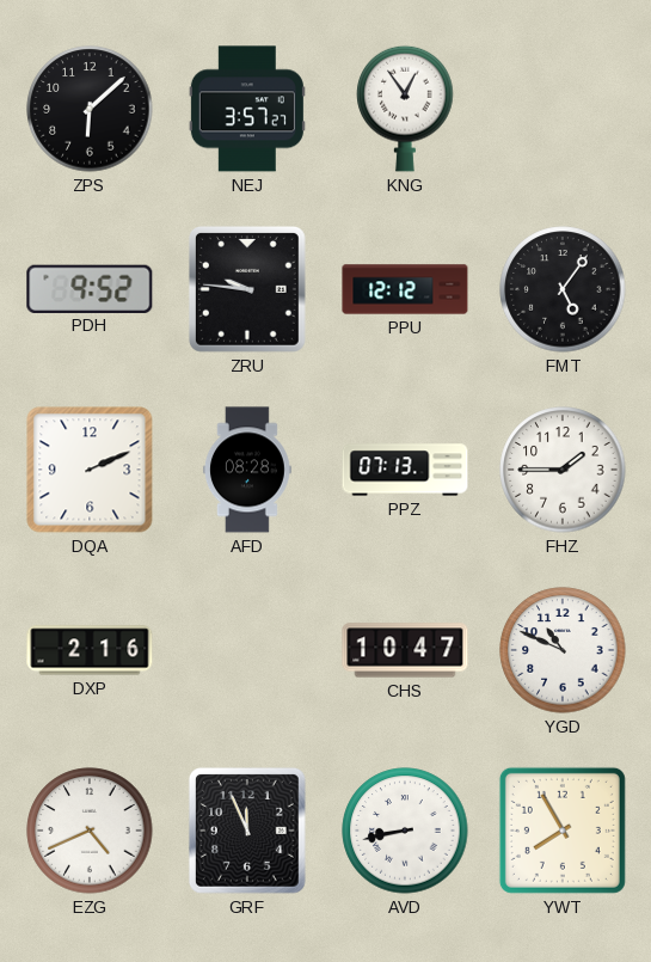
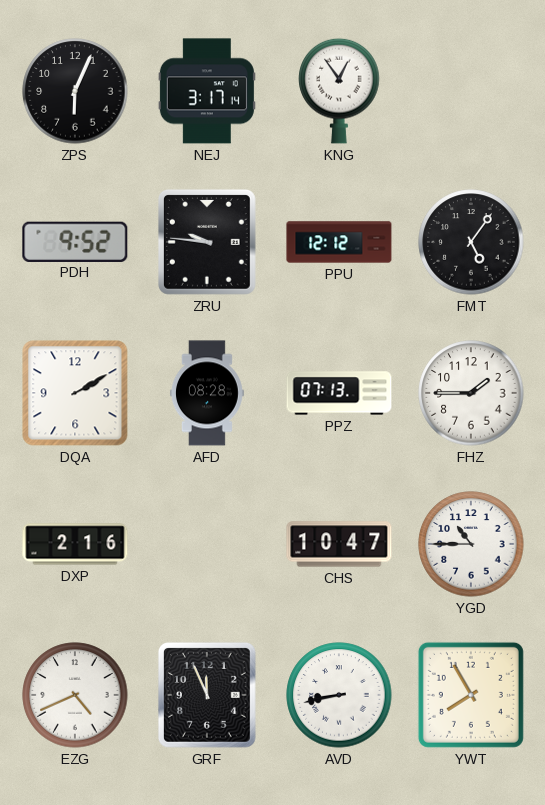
ZPS: 6:08 -> 6:04
NEJ: 3:57 -> 3:17
DQA: 2:11 -> 2:10
YGD: 10:49 -> 10:45
